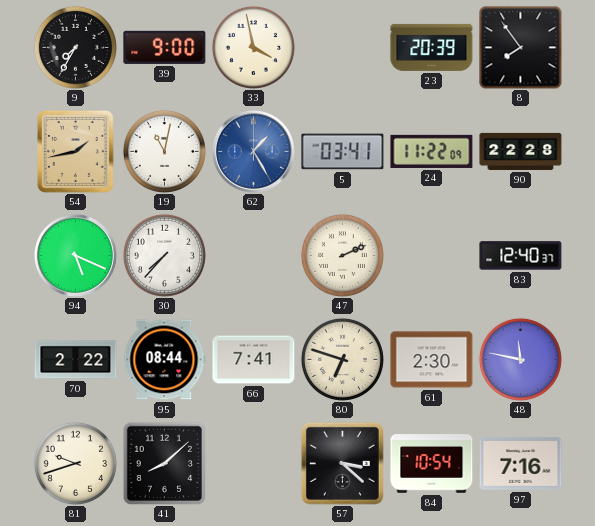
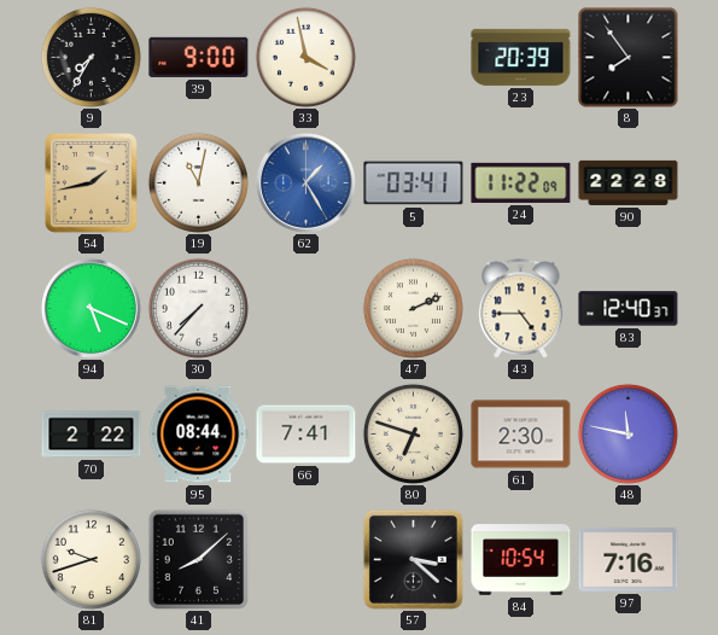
43: none -> 4:45
